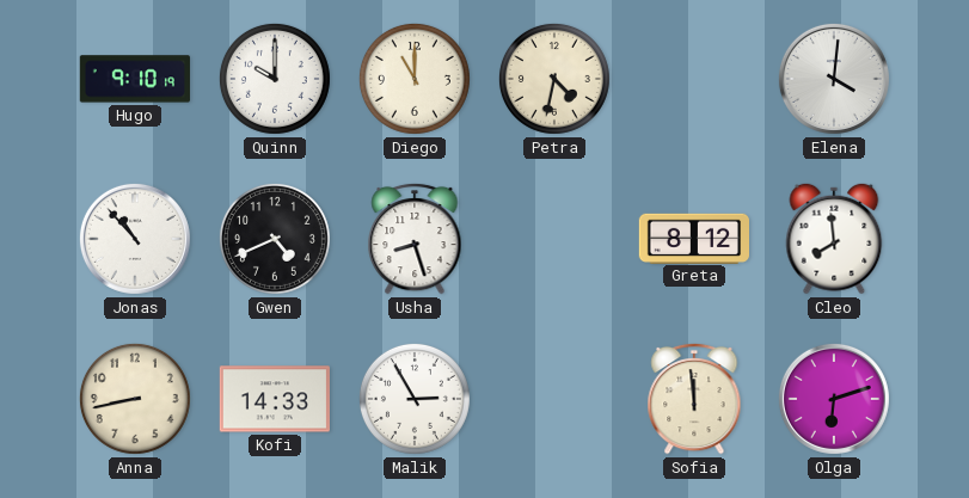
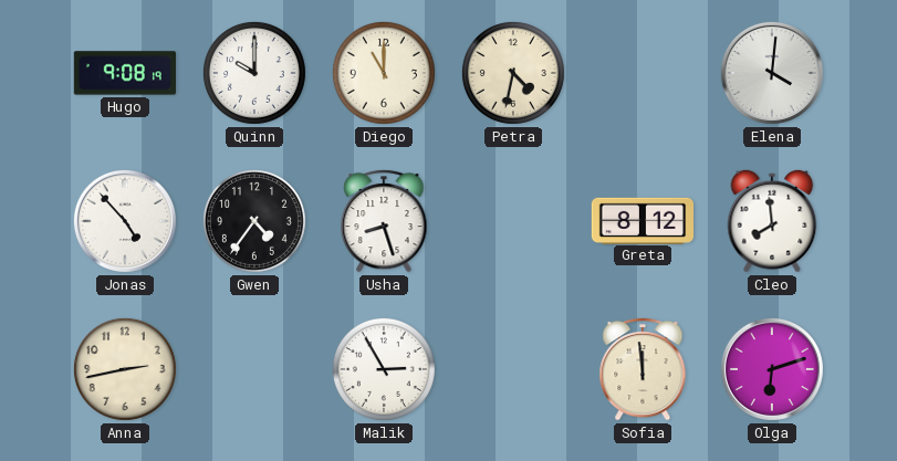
Hugo: 9:10 -> 9:08
Jonas: 10:53 -> 4:53
Gwen: 4:41 -> 4:36
Anna: 8:43 -> 2:43
Kofi: 14:33 -> none
